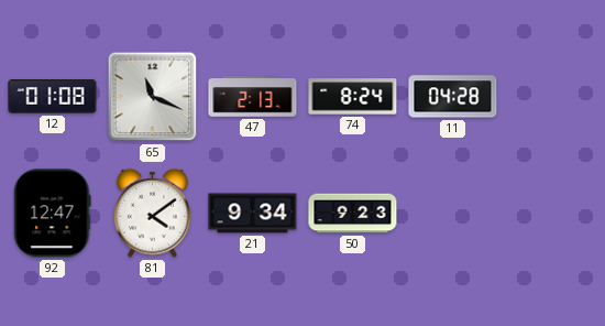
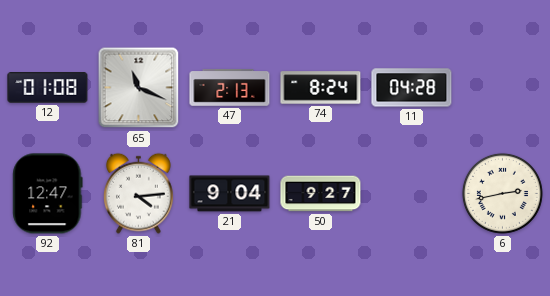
81: 4:09 -> 4:14
21: 9:34 -> 9:04
50: 9:23 -> 9:27
6: none -> 2:43
